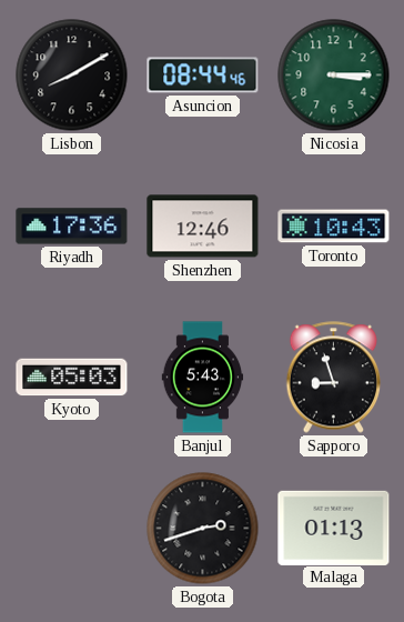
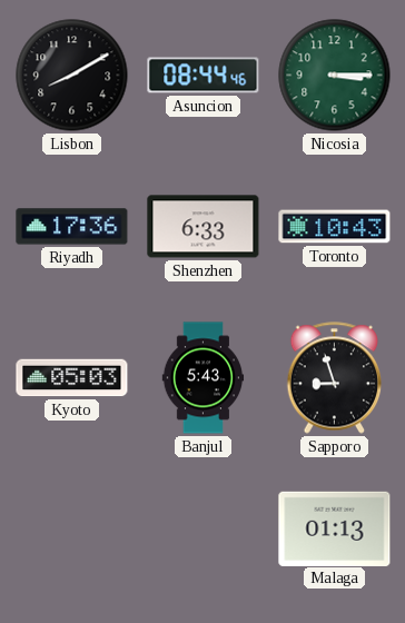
Shenzhen: 12:46 -> 6:33
Bogota: 2:42 -> none
